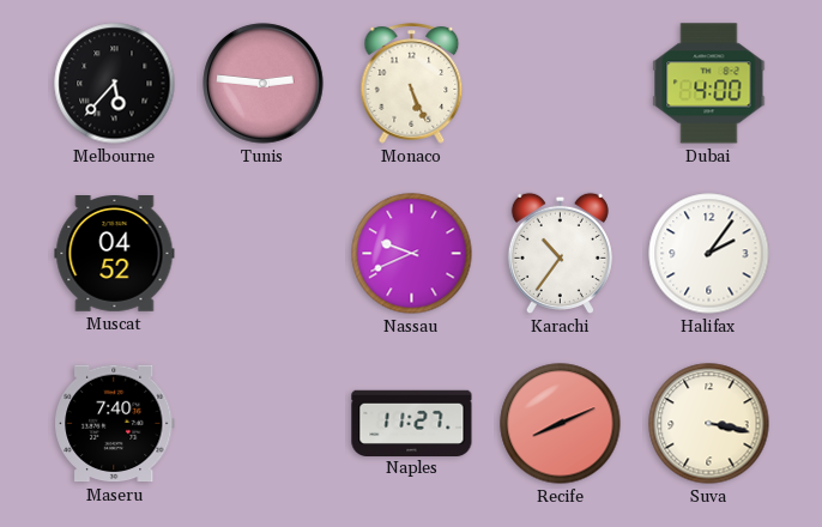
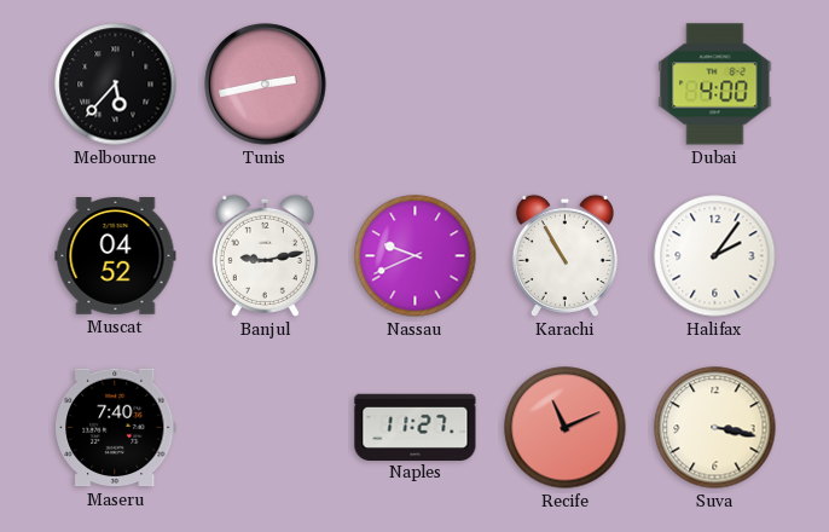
Tunis: 2:46 -> 2:43
Monaco: 5:26 -> none
Banjul: none -> 9:13
Karachi: 10:36 -> 10:55
Recife: 8:11 -> 11:11
